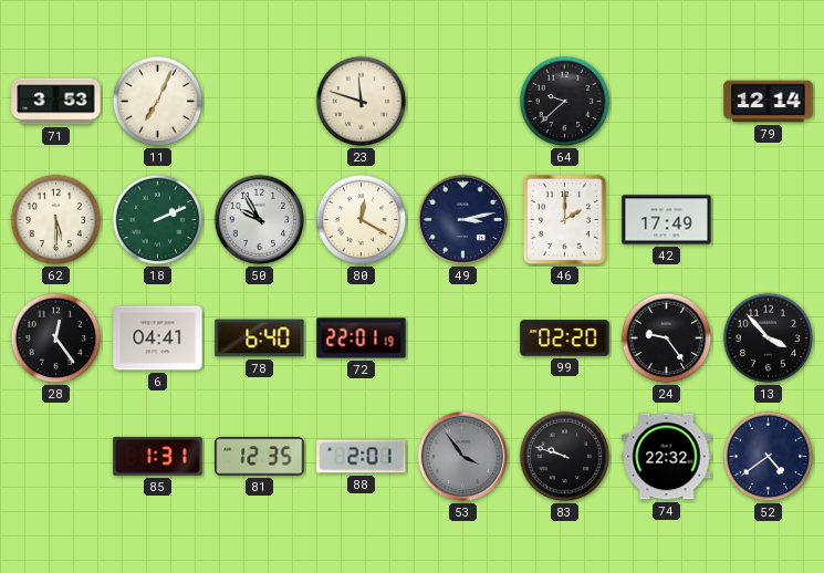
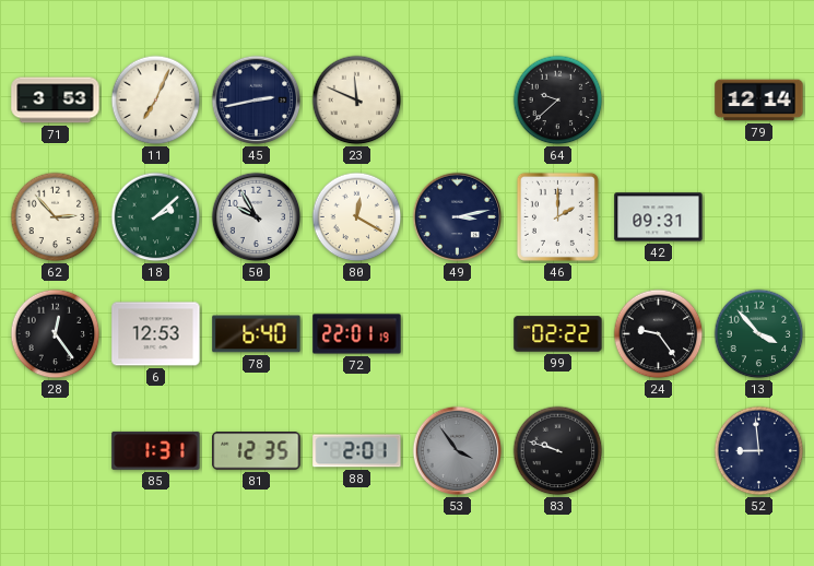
45: none -> 2:43
23: 11:48 -> 11:49
62: 5:30 -> 2:53
18: 2:11 -> 2:08
42: 17:49 -> 09:31
6: 04:41 -> 12:53
99: 02:20 -> 02:22
13 dial: black -> green
74: 22:32 -> none
52: 4:39 -> 8:59
